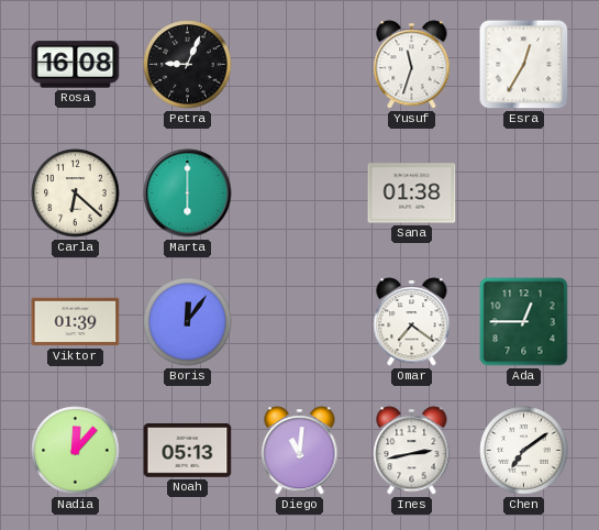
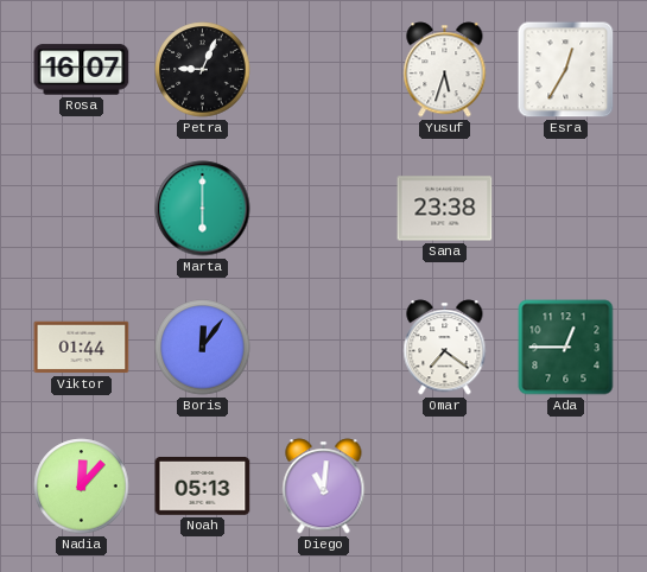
Rosa: 16:08 -> 16:07
Yusuf: 11:33 -> 5:33
Carla: 6:22 -> none
Sana: 01:38 -> 23:38
Viktor: 01:39 -> 01:44
Ines: 2:43 -> none
Chen: 7:09 -> none
